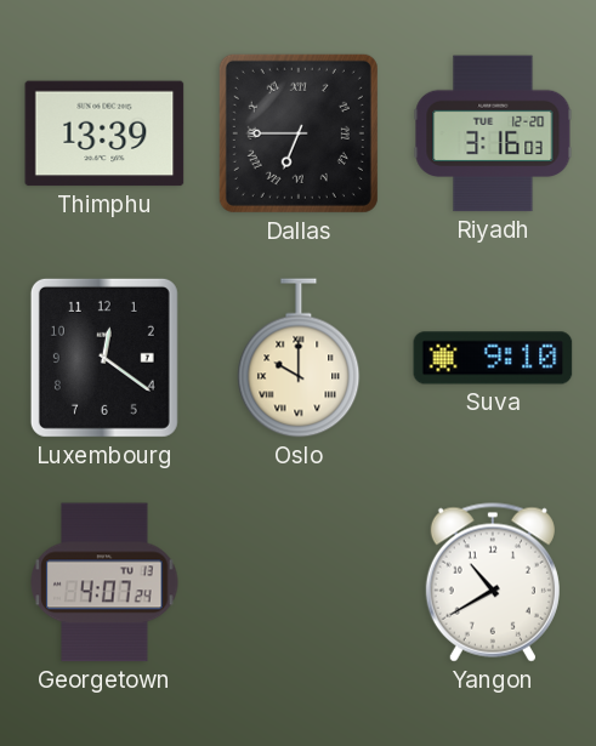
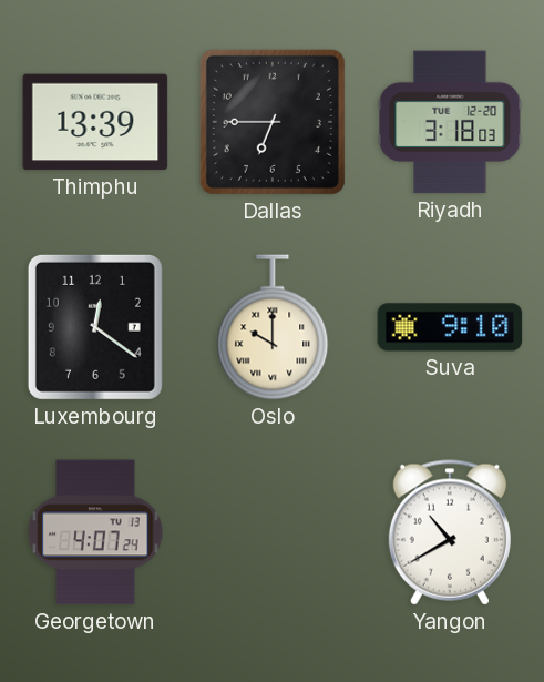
Dallas numerals: Roman -> Arabic
Riyadh: 3:16 -> 3:18
